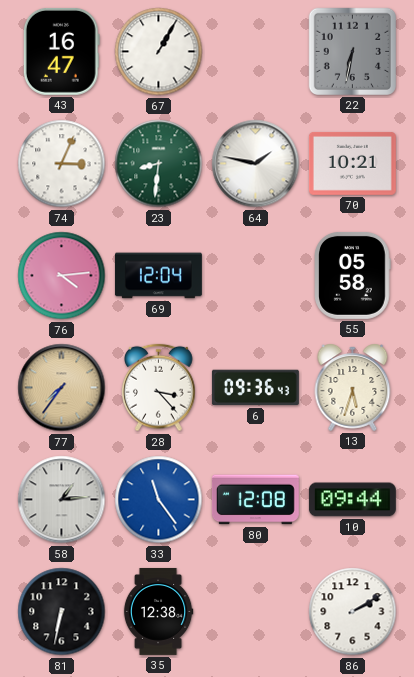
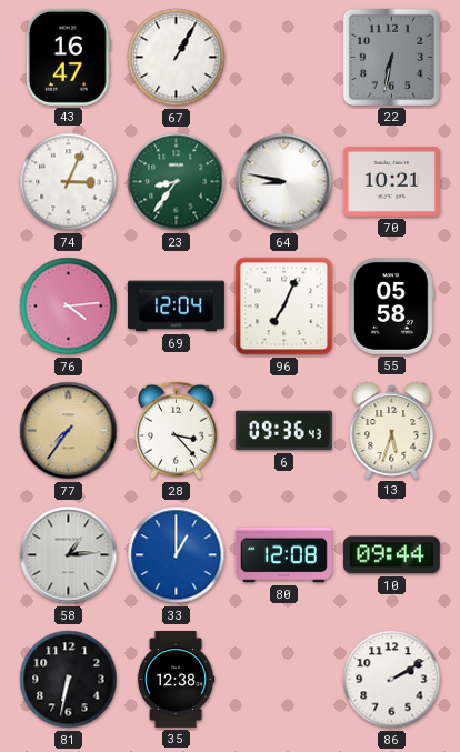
23: 8:31 -> 8:36
64: 1:47 -> 8:47
96: none -> 7:04
33: 11:24 -> 1:00
